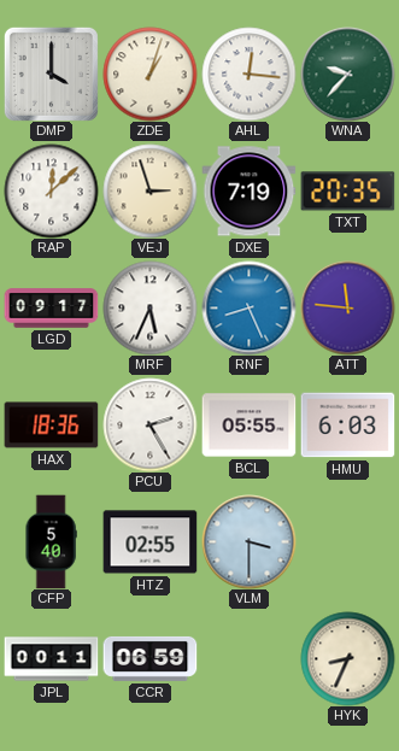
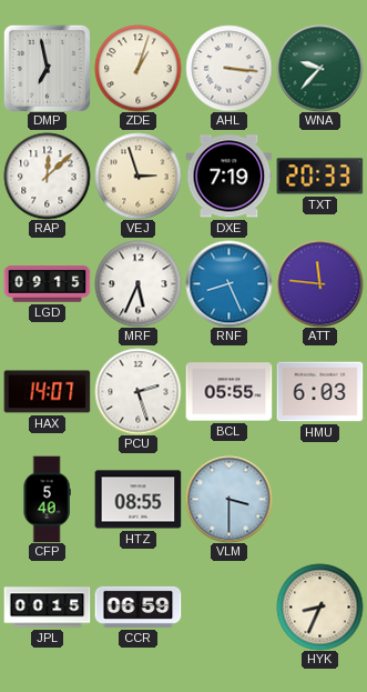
DMP: 4:00 -> 6:58
AHL: 12:16 -> 3:16
TXT: 20:35 -> 20:33
LGD: 09:17 -> 09:15
HAX: 18:36 -> 14:07
PCU: 2:25 -> 2:27
HTZ: 02:55 -> 08:55
JPL: 00:11 -> 00:15
